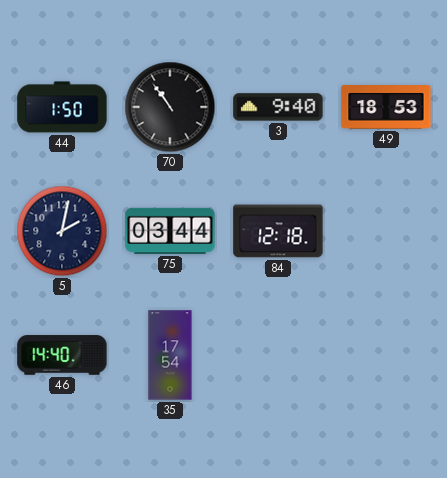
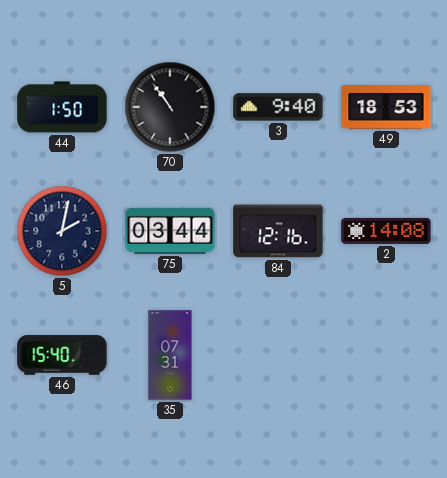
84: 12:18 -> 12:16
2: none -> 14:08
46: 14:40 -> 15:40
35: 17:54 -> 07:31
